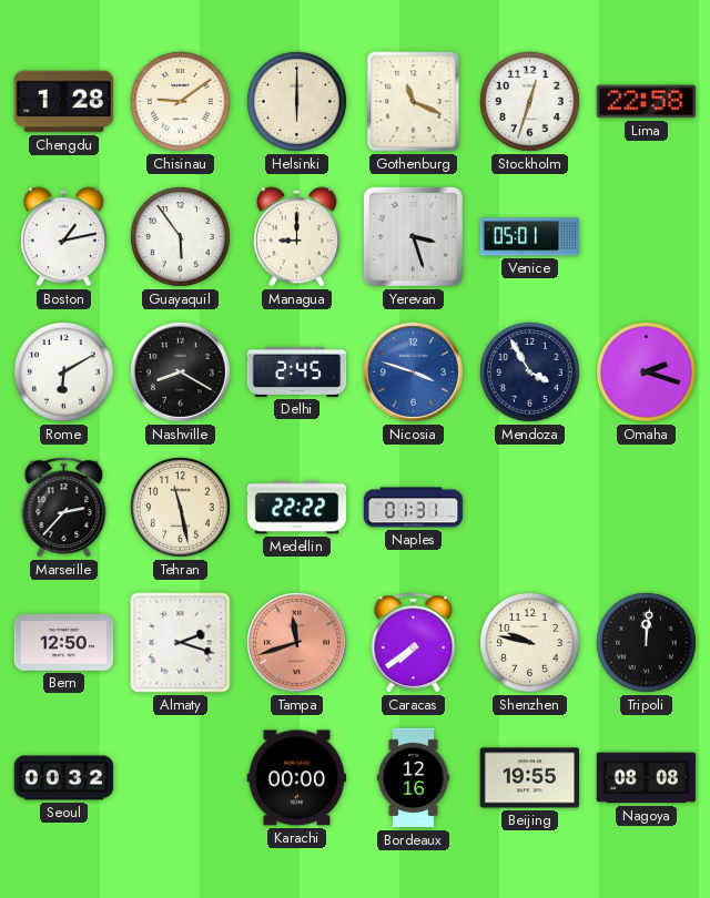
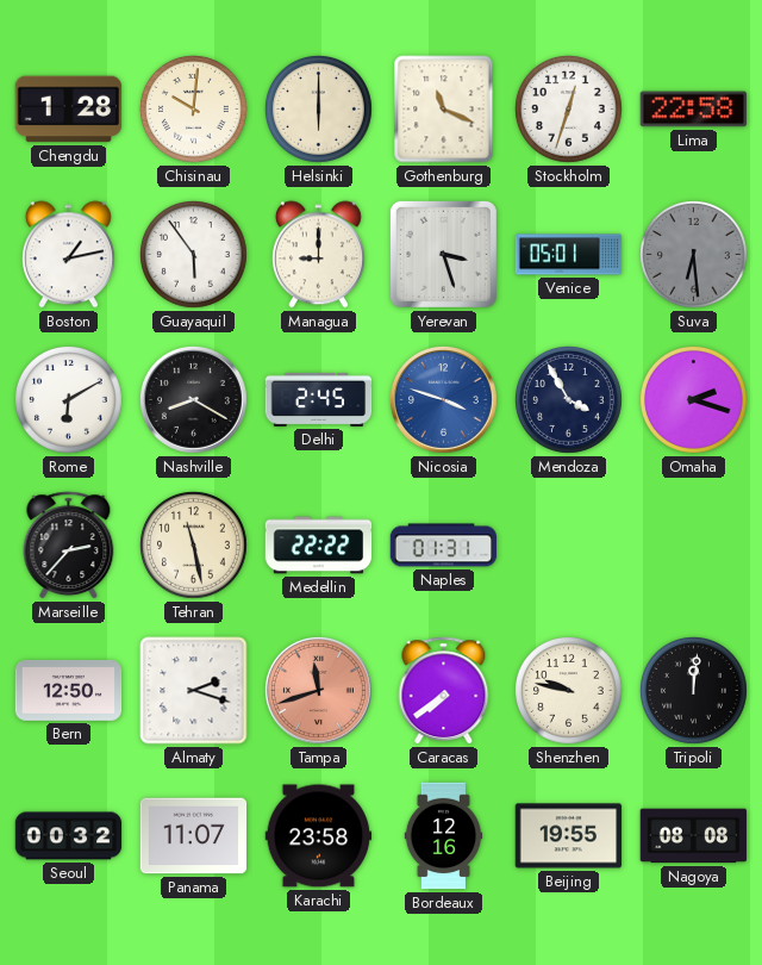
Chisinau: 9:09 -> 10:01
Suva: none -> 6:29
Panama: none -> 11:07
Karachi: 00:00 -> 23:58
